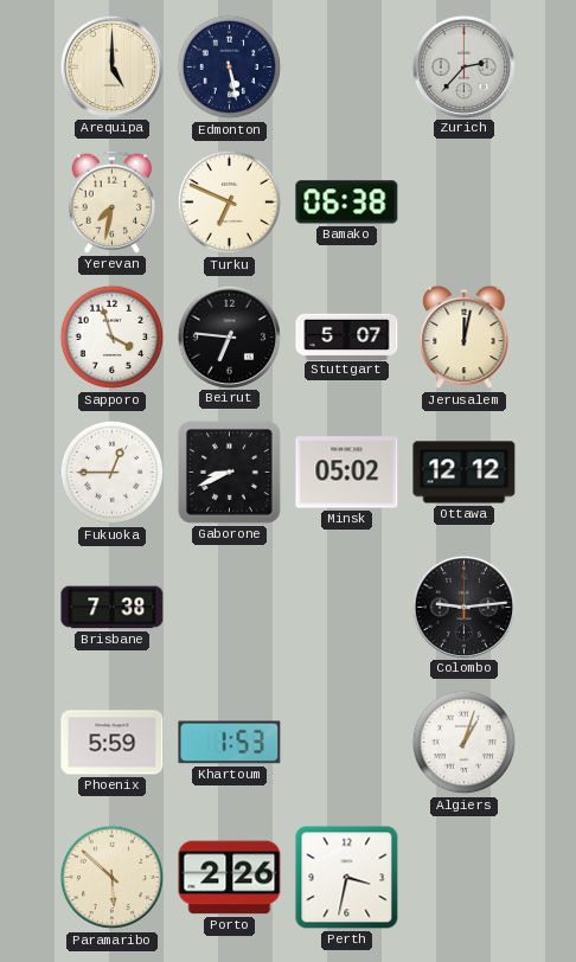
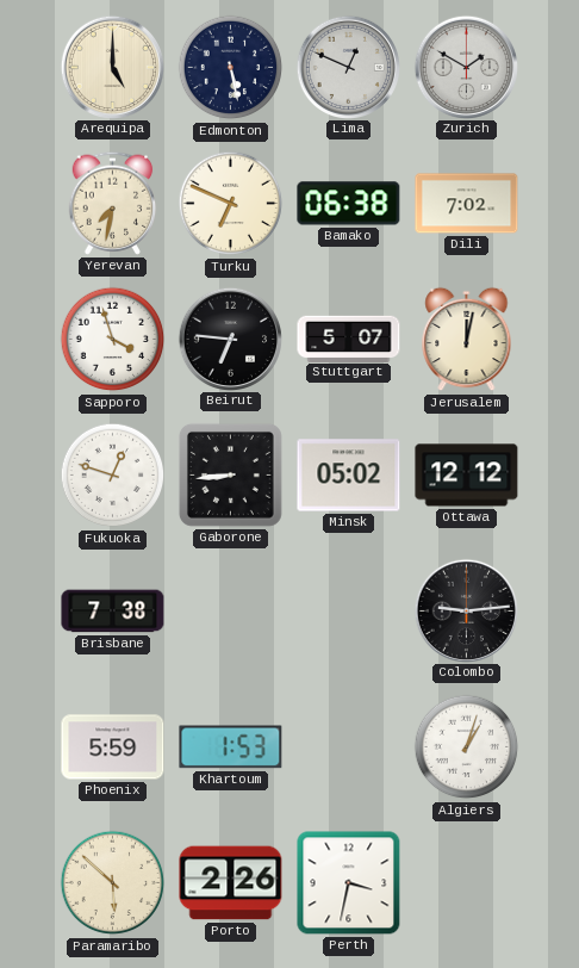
Lima: none -> 12:49
Zurich: 2:37 -> 1:50
Dili: none -> 7:02
Fukuoka: 12:45 -> 12:48
Gaborone: 8:41 -> 8:44
